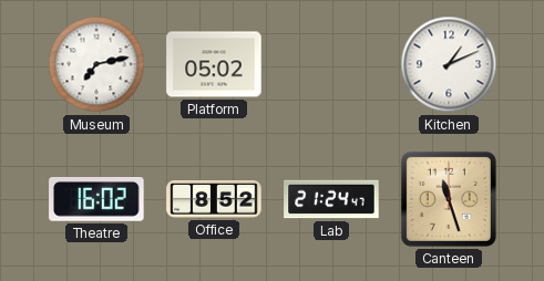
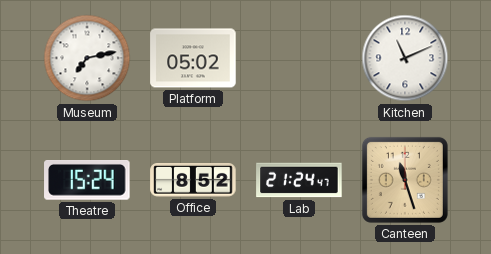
Kitchen: 1:11 -> 11:11
Theatre: 16:02 -> 15:24
